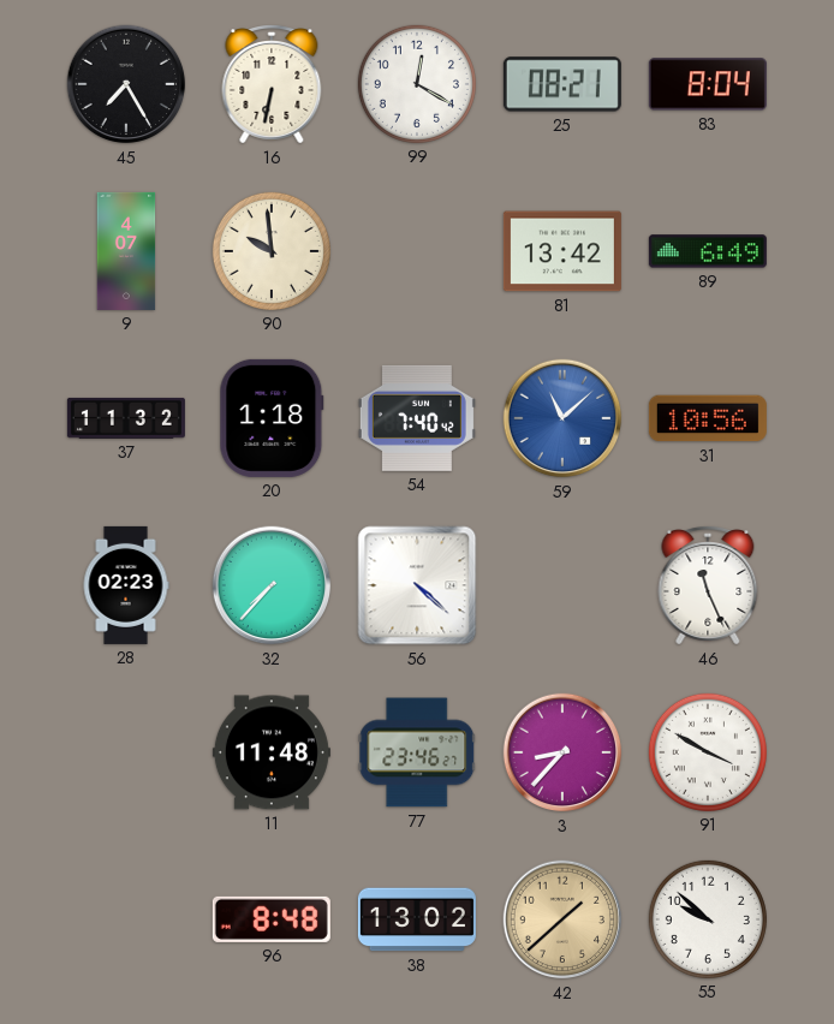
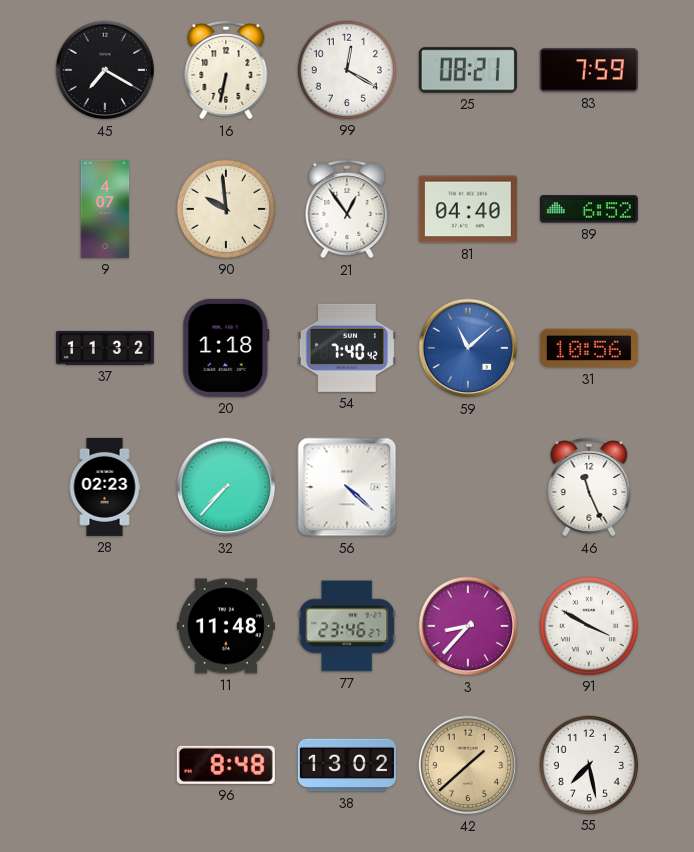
45: 7:25 -> 7:20
83: 8:04 -> 7:59
21: none -> 12:54
81: 13:42 -> 04:40
89: 6:49 -> 6:52
55: 9:52 -> 7:28
